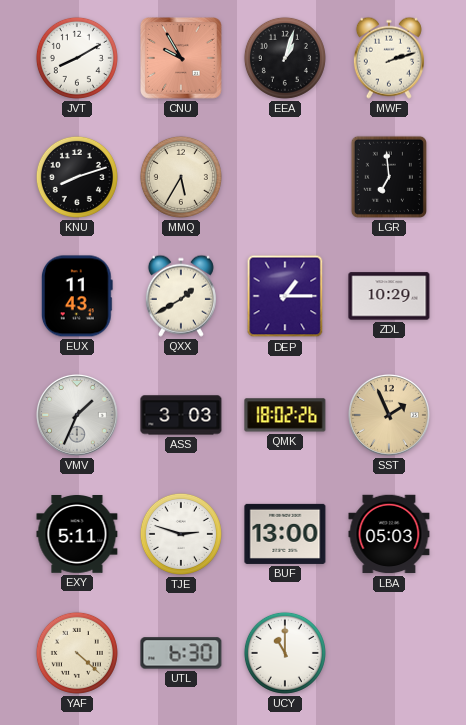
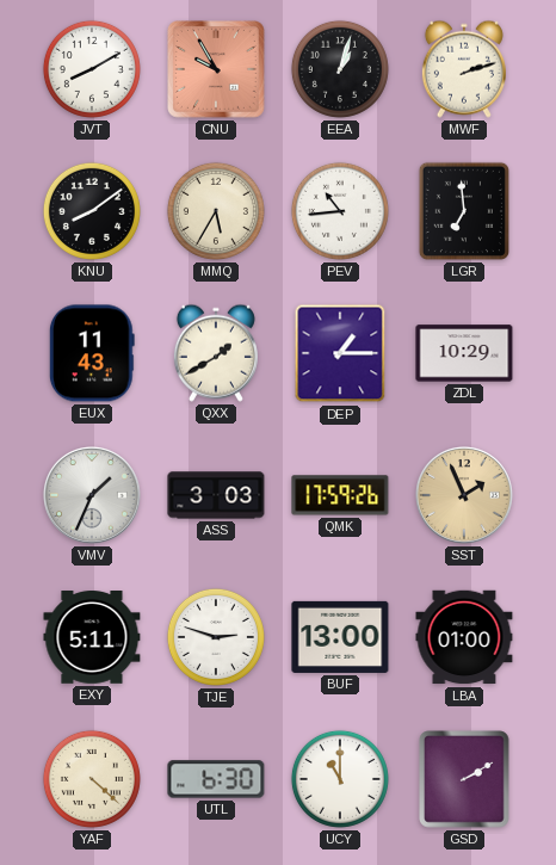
KNU: 8:12 -> 8:09
PEV: none -> 10:44
QMK: 18:02 -> 17:59
LBA: 05:03 -> 01:00
GSD: none -> 2:10
